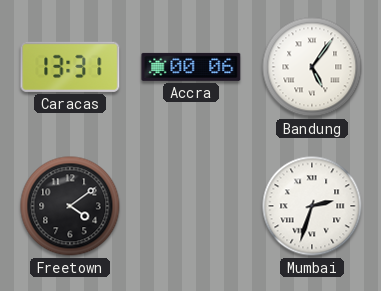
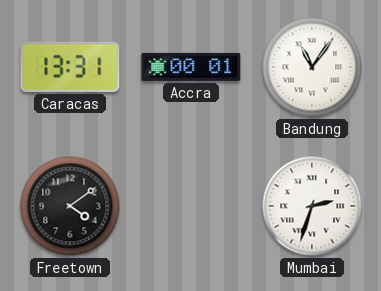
Accra: 00:06 -> 00:01
Bandung: 5:06 -> 11:06
